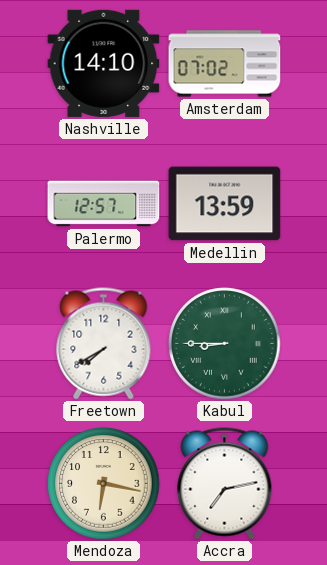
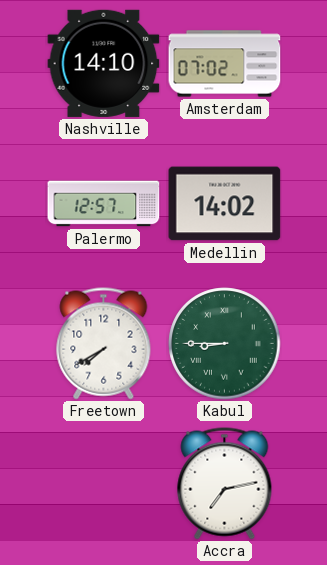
Medellin: 13:59 -> 14:02
Mendoza: 6:17 -> none
